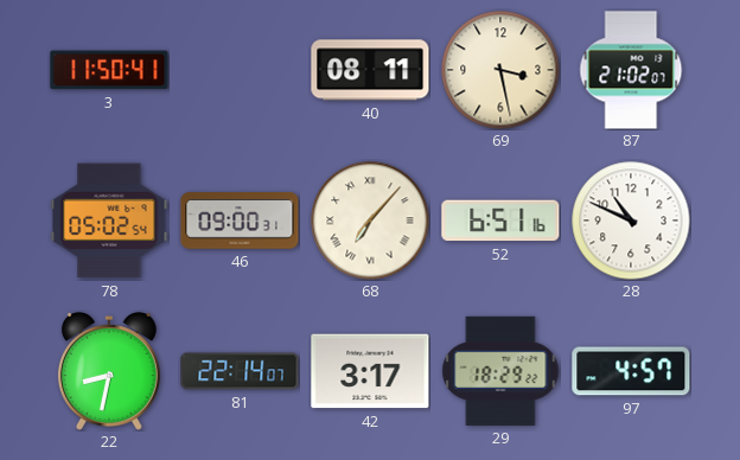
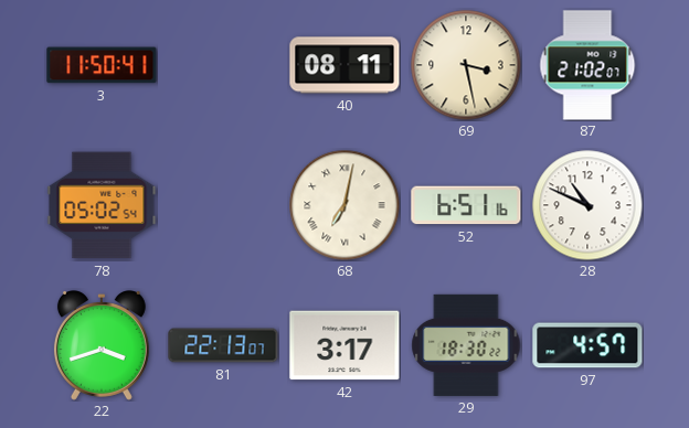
46: 09:00 -> none
68: 7:07 -> 7:02
22: 8:32 -> 3:42
81: 22:14 -> 22:13
29: 18:29 -> 18:30
